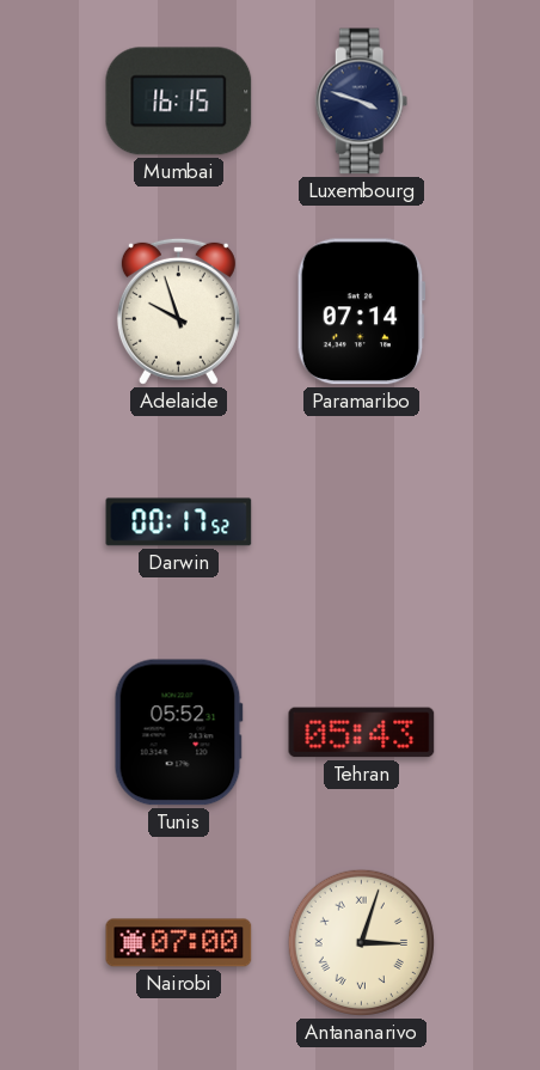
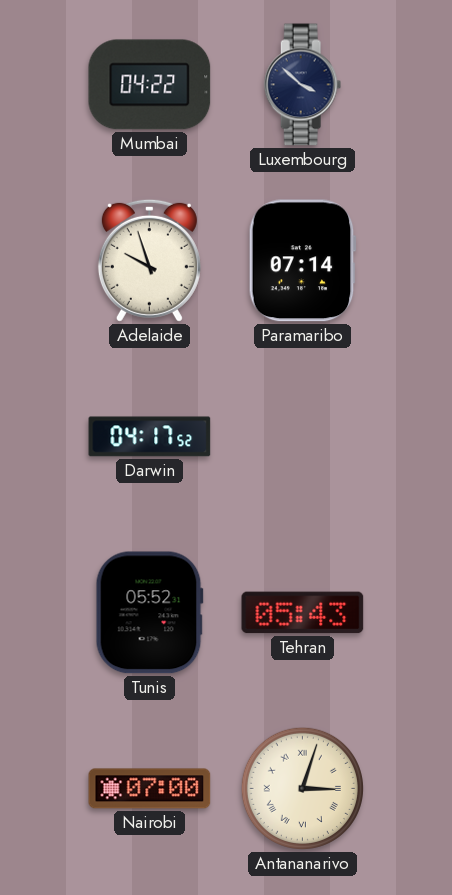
Mumbai: 16:15 -> 04:22
Luxembourg: 3:48 -> 3:52
Darwin: 00:17 -> 04:17
